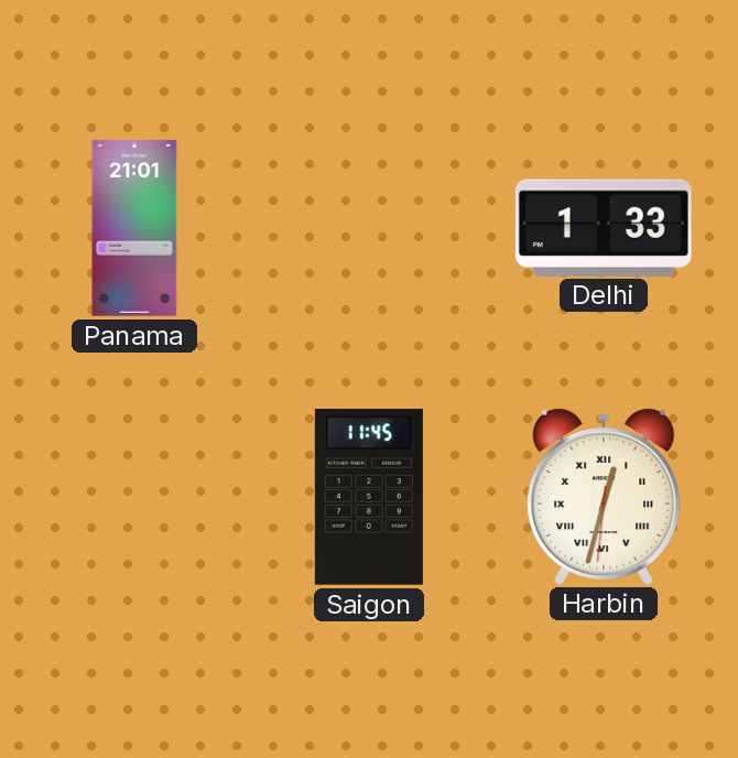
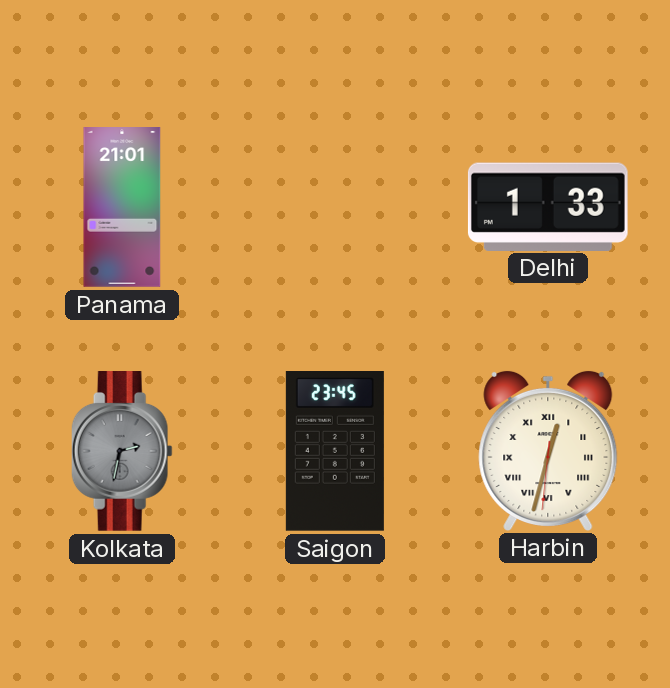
Kolkata: none -> 2:32
Saigon: 11:45 -> 23:45
